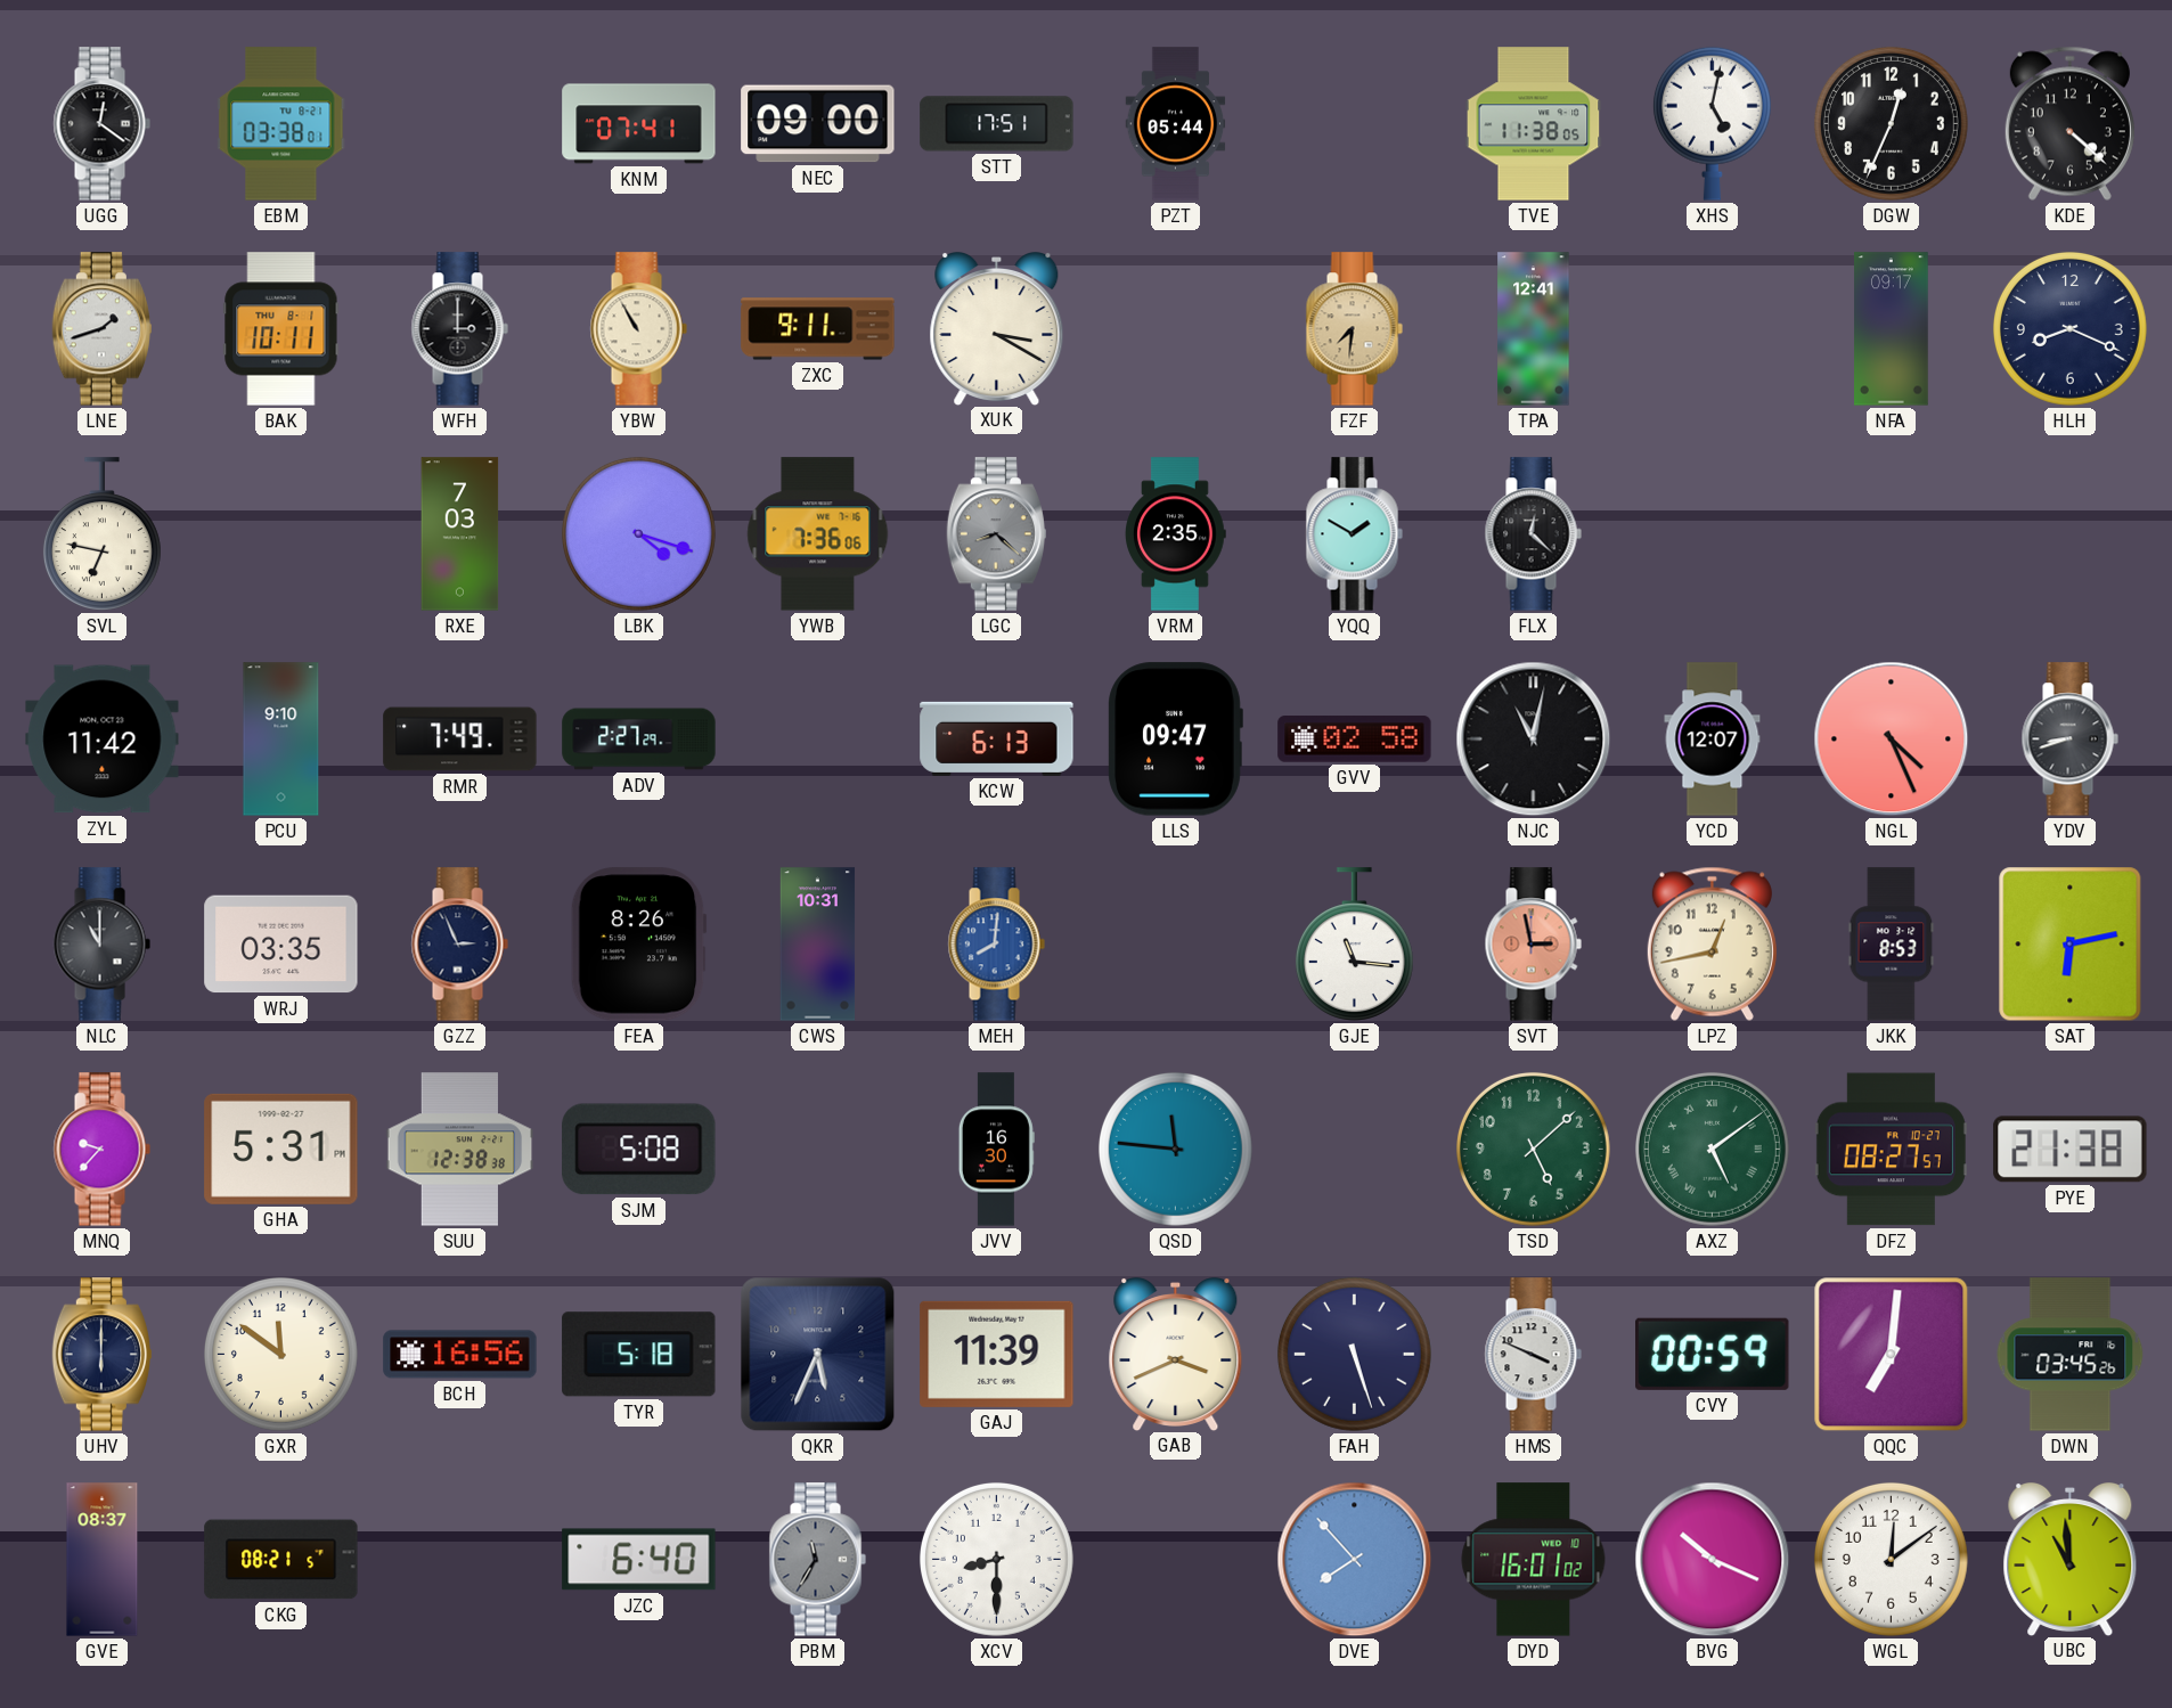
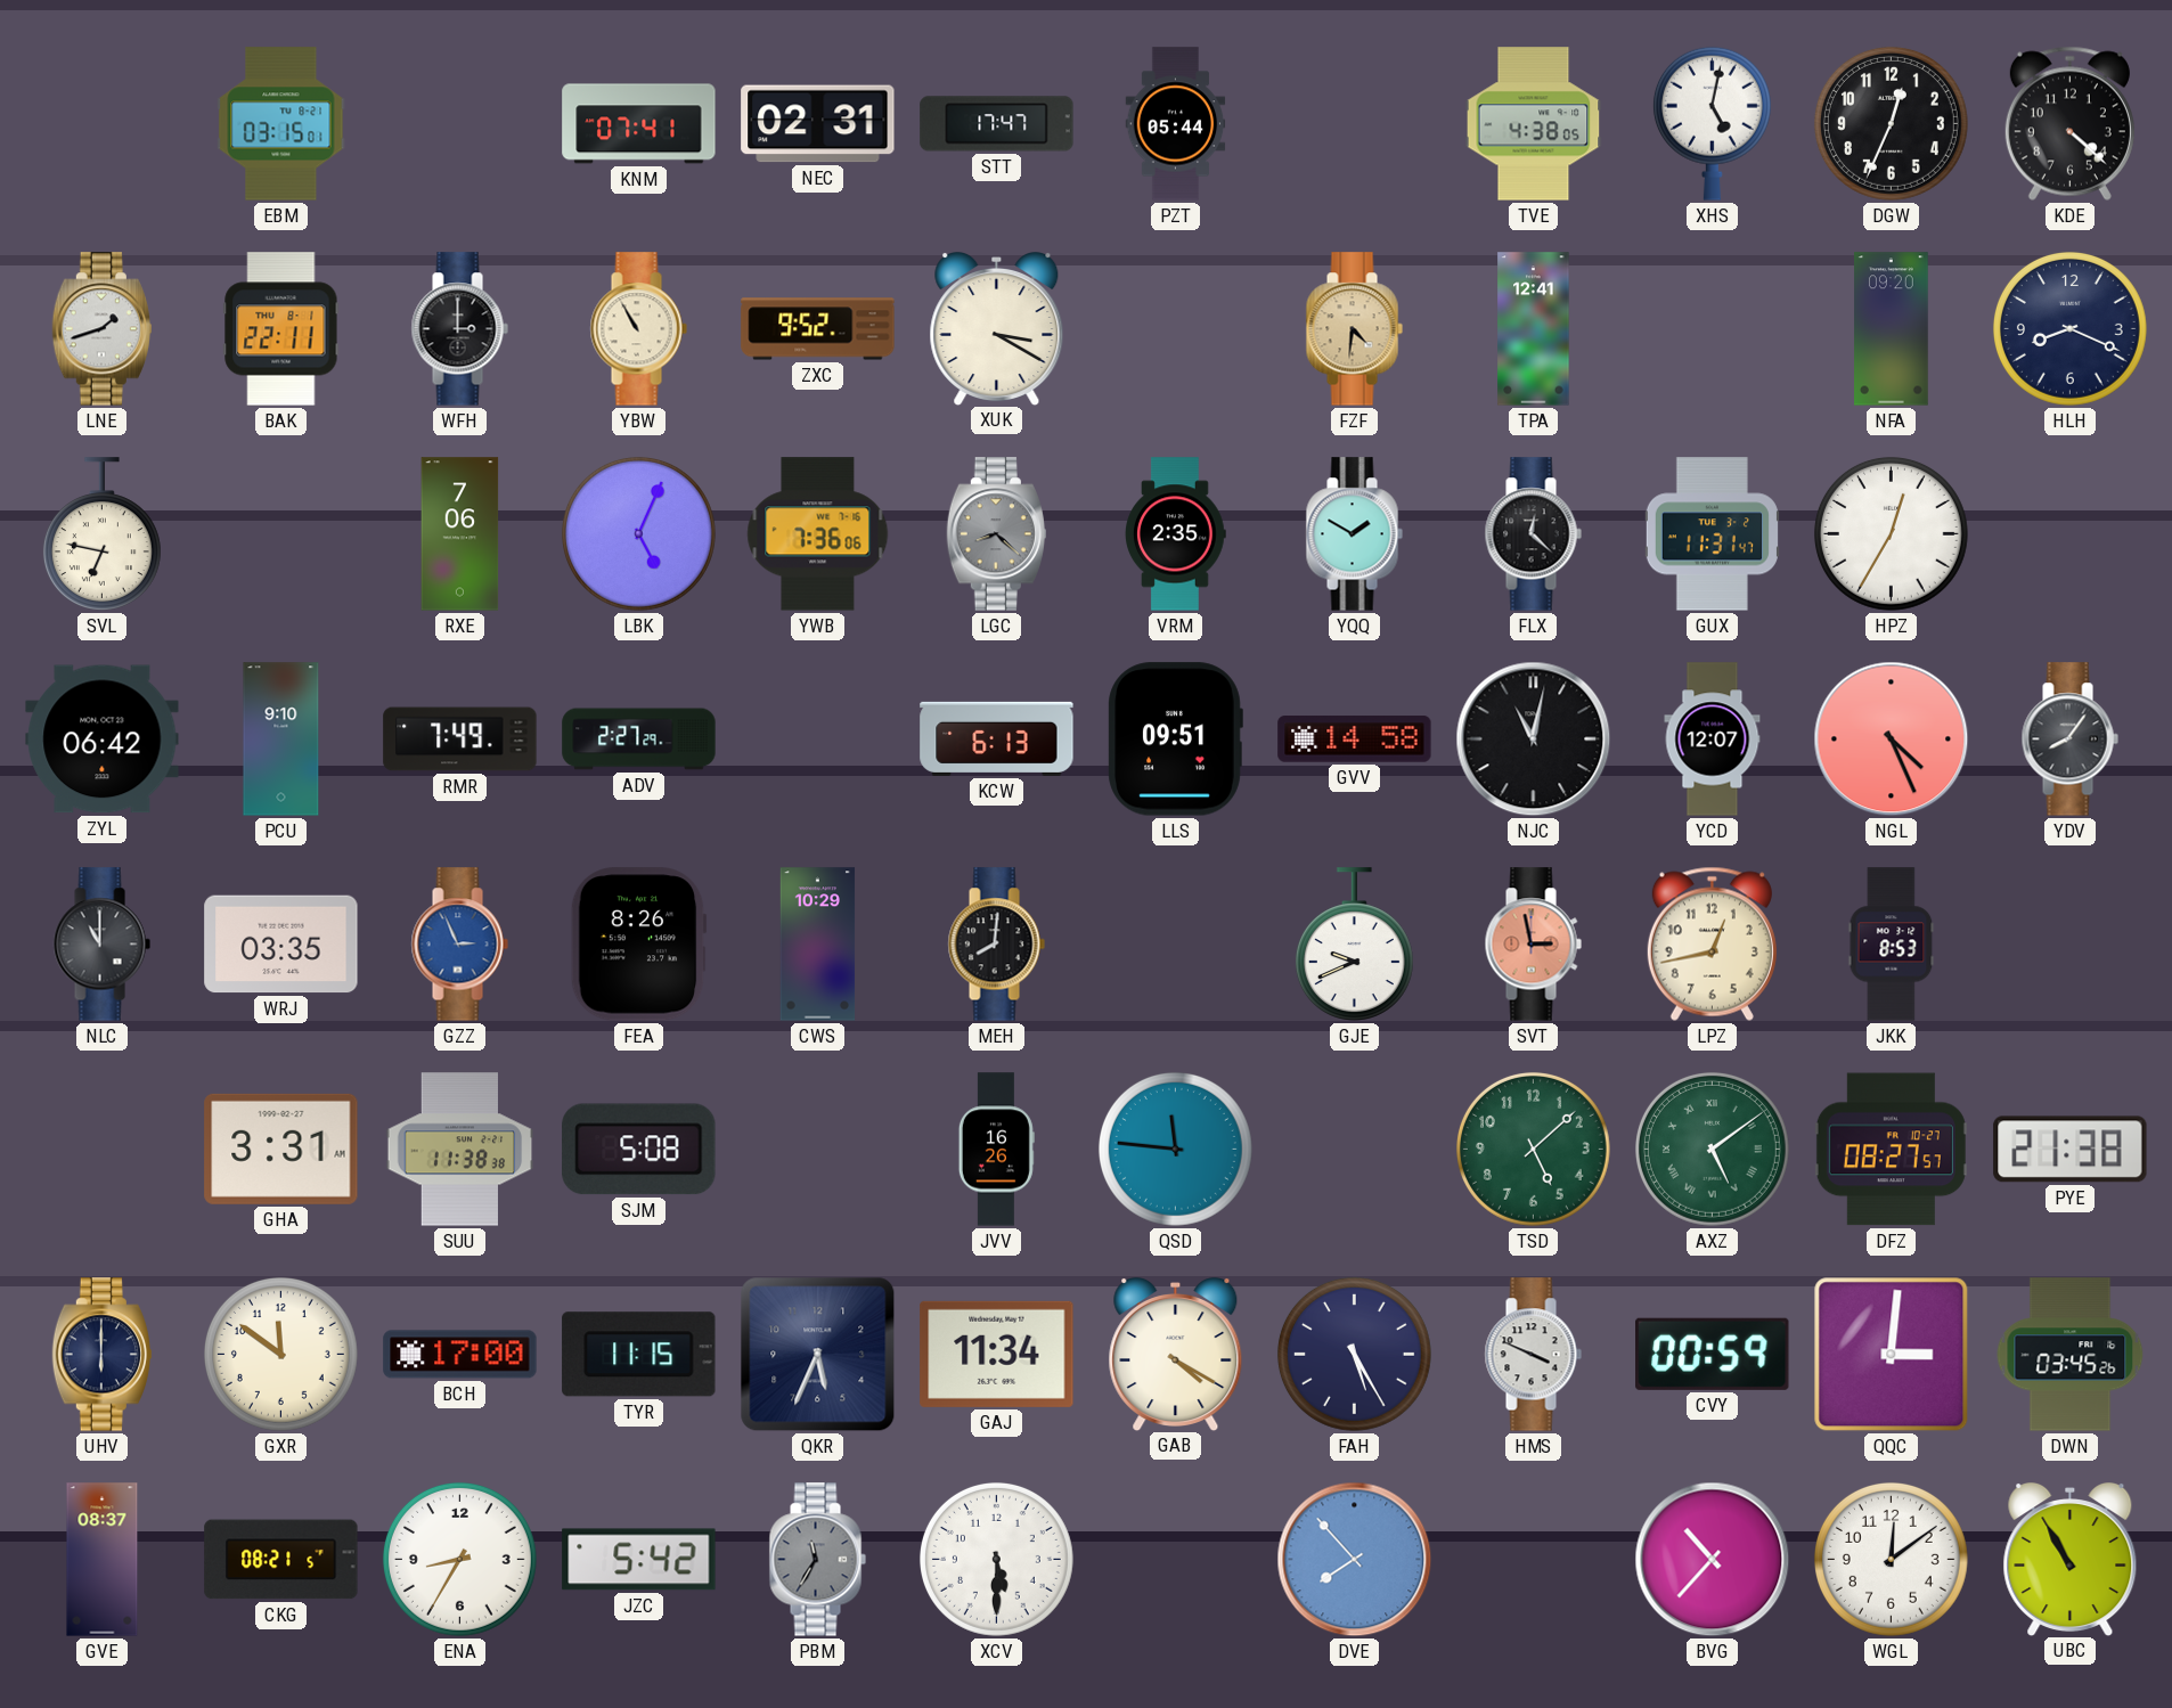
UGG: 12:21 -> none
EBM: 03:38 -> 03:15
NEC: 09:00 -> 02:31
STT: 17:51 -> 17:47
TVE: 11:38 -> 4:38
BAK: 10:11 -> 22:11
ZXC: 9:11 -> 9:52
FZF: 7:31 -> 4:31
NFA: 09:17 -> 09:20
RXE: 7:03 -> 7:06
LBK: 4:18 -> 5:04
GUX: none -> 11:31
HPZ: none -> 12:35
ZYL: 11:42 -> 06:42
LLS: 09:47 -> 09:51
GVV: 02:58 -> 14:58
YDV: 8:42 -> 8:06
GZZ dial: navy -> blue
CWS: 10:31 -> 10:29
MEH dial: blue -> black
GJE: 11:16 -> 9:41
SAT: 6:13 -> none
MNQ: 9:37 -> none
GHA: 5:31 -> 3:31
SUU: 12:38 -> 11:38
JVV: 16:30 -> 16:26
BCH: 16:56 -> 17:00
TYR: 5:18 -> 11:15
GAJ: 11:39 -> 11:34
GAB: 3:41 -> 4:20
FAH: 5:27 -> 5:25
QQC: 7:01 -> 3:01
ENA: none -> 8:35
JZC: 6:40 -> 5:42
XCV: 8:30 -> 5:30
DYD: 16:01 -> none
BVG: 10:19 -> 10:37
UBC: 10:59 -> 10:55
